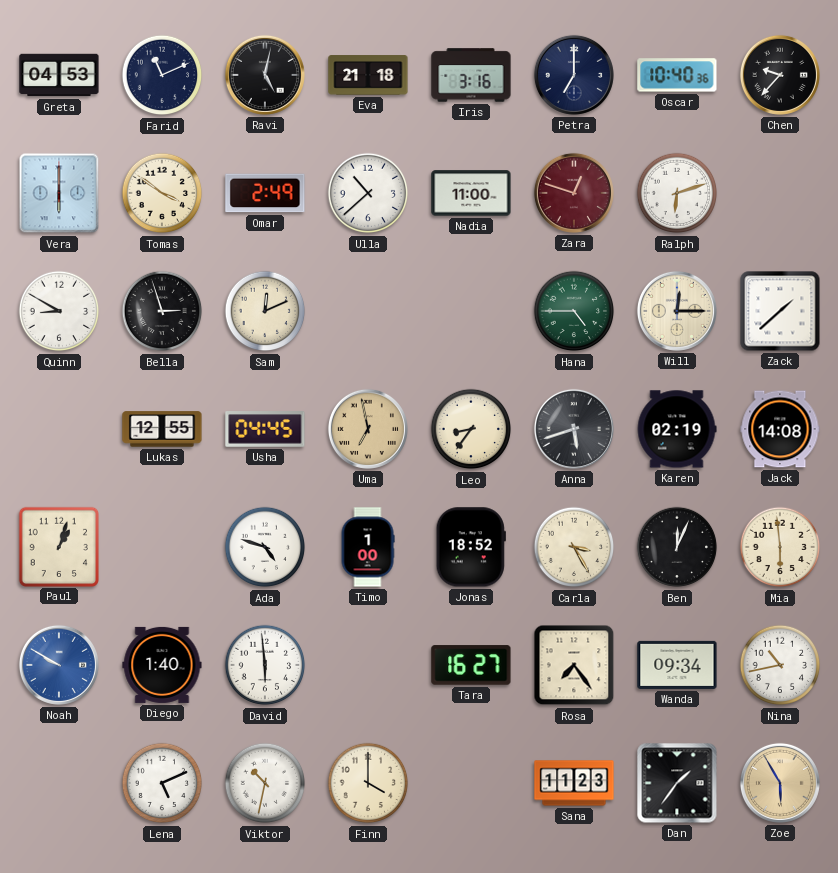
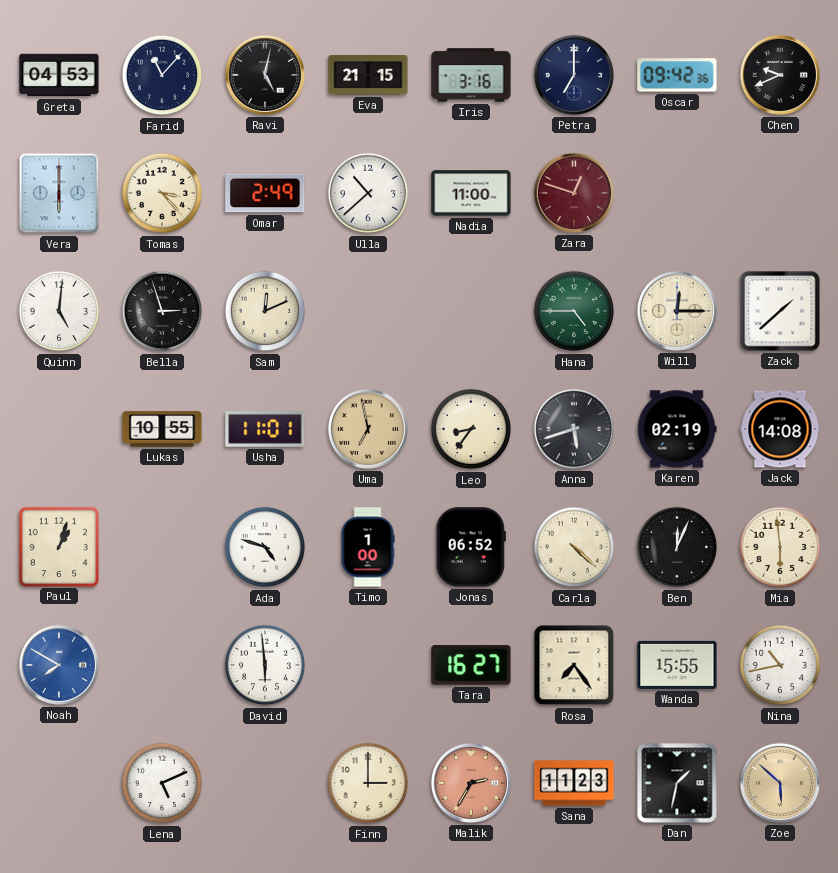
Farid: 11:11 -> 11:07
Eva: 21:18 -> 21:15
Oscar: 10:40 -> 09:42
Chen: 9:37 -> 9:41
Tomas: 3:51 -> 3:23
Ralph: 6:12 -> none
Quinn: 8:50 -> 5:01
Lukas: 12:55 -> 10:55
Usha: 04:45 -> 11:01
Jonas: 18:52 -> 06:52
Carla: 3:25 -> 4:22
Noah: 9:50 -> 7:50
Diego: 1:40 -> none
Wanda: 09:34 -> 15:55
Viktor: 10:32 -> none
Finn: 4:00 -> 3:00
Malik: none -> 2:35
Dan: 1:36 -> 1:32
Zoe: 5:55 -> 5:52
